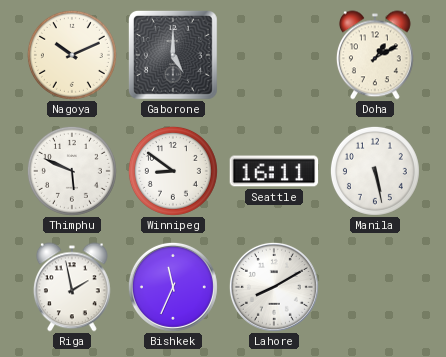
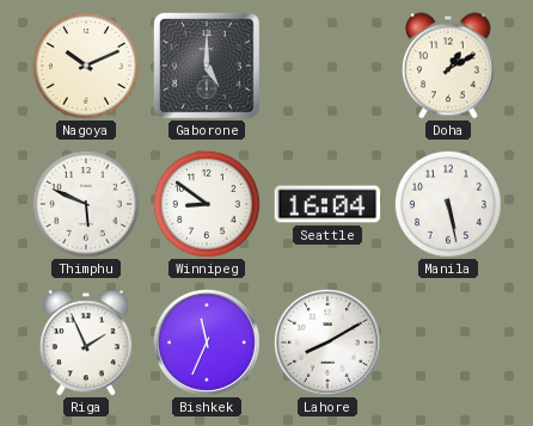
Seattle: 16:11 -> 16:04
Riga: 1:58 -> 1:56
